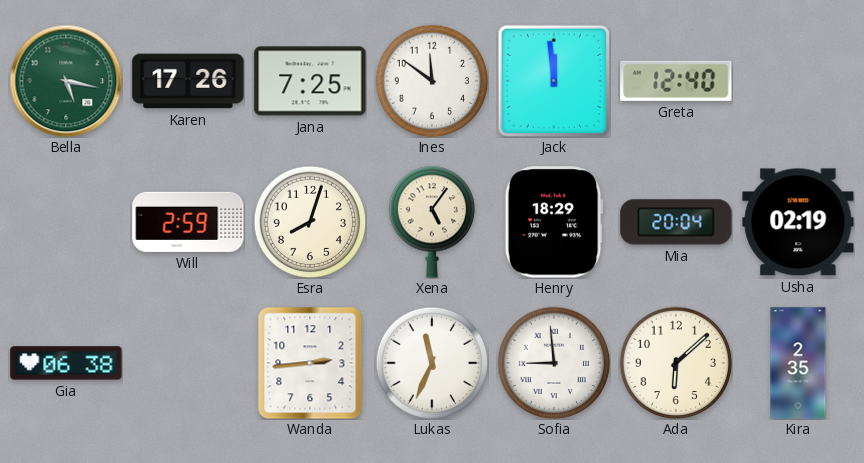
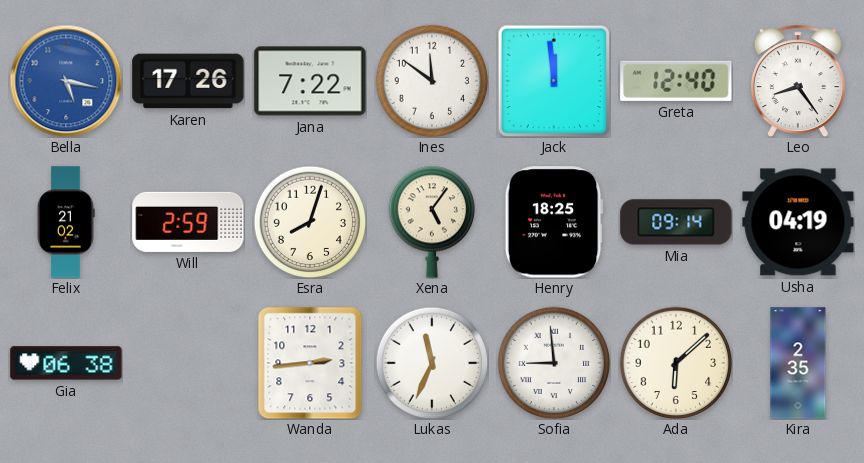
Bella dial: green -> blue
Jana: 7:25 -> 7:22
Leo: none -> 8:24
Felix: none -> 21:02
Henry: 18:29 -> 18:25
Mia: 20:04 -> 09:14
Usha: 02:19 -> 04:19
